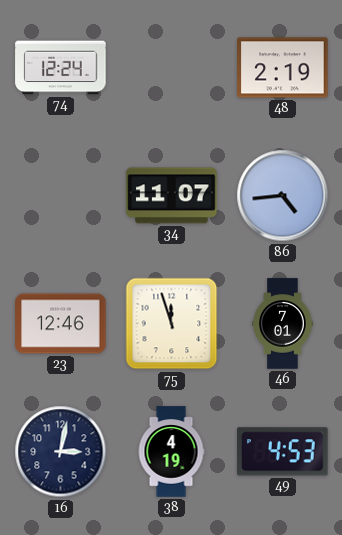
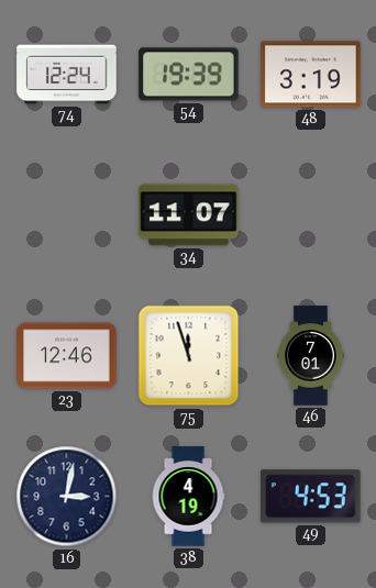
54: none -> 19:39
48: 2:19 -> 3:19
86: 4:44 -> none
